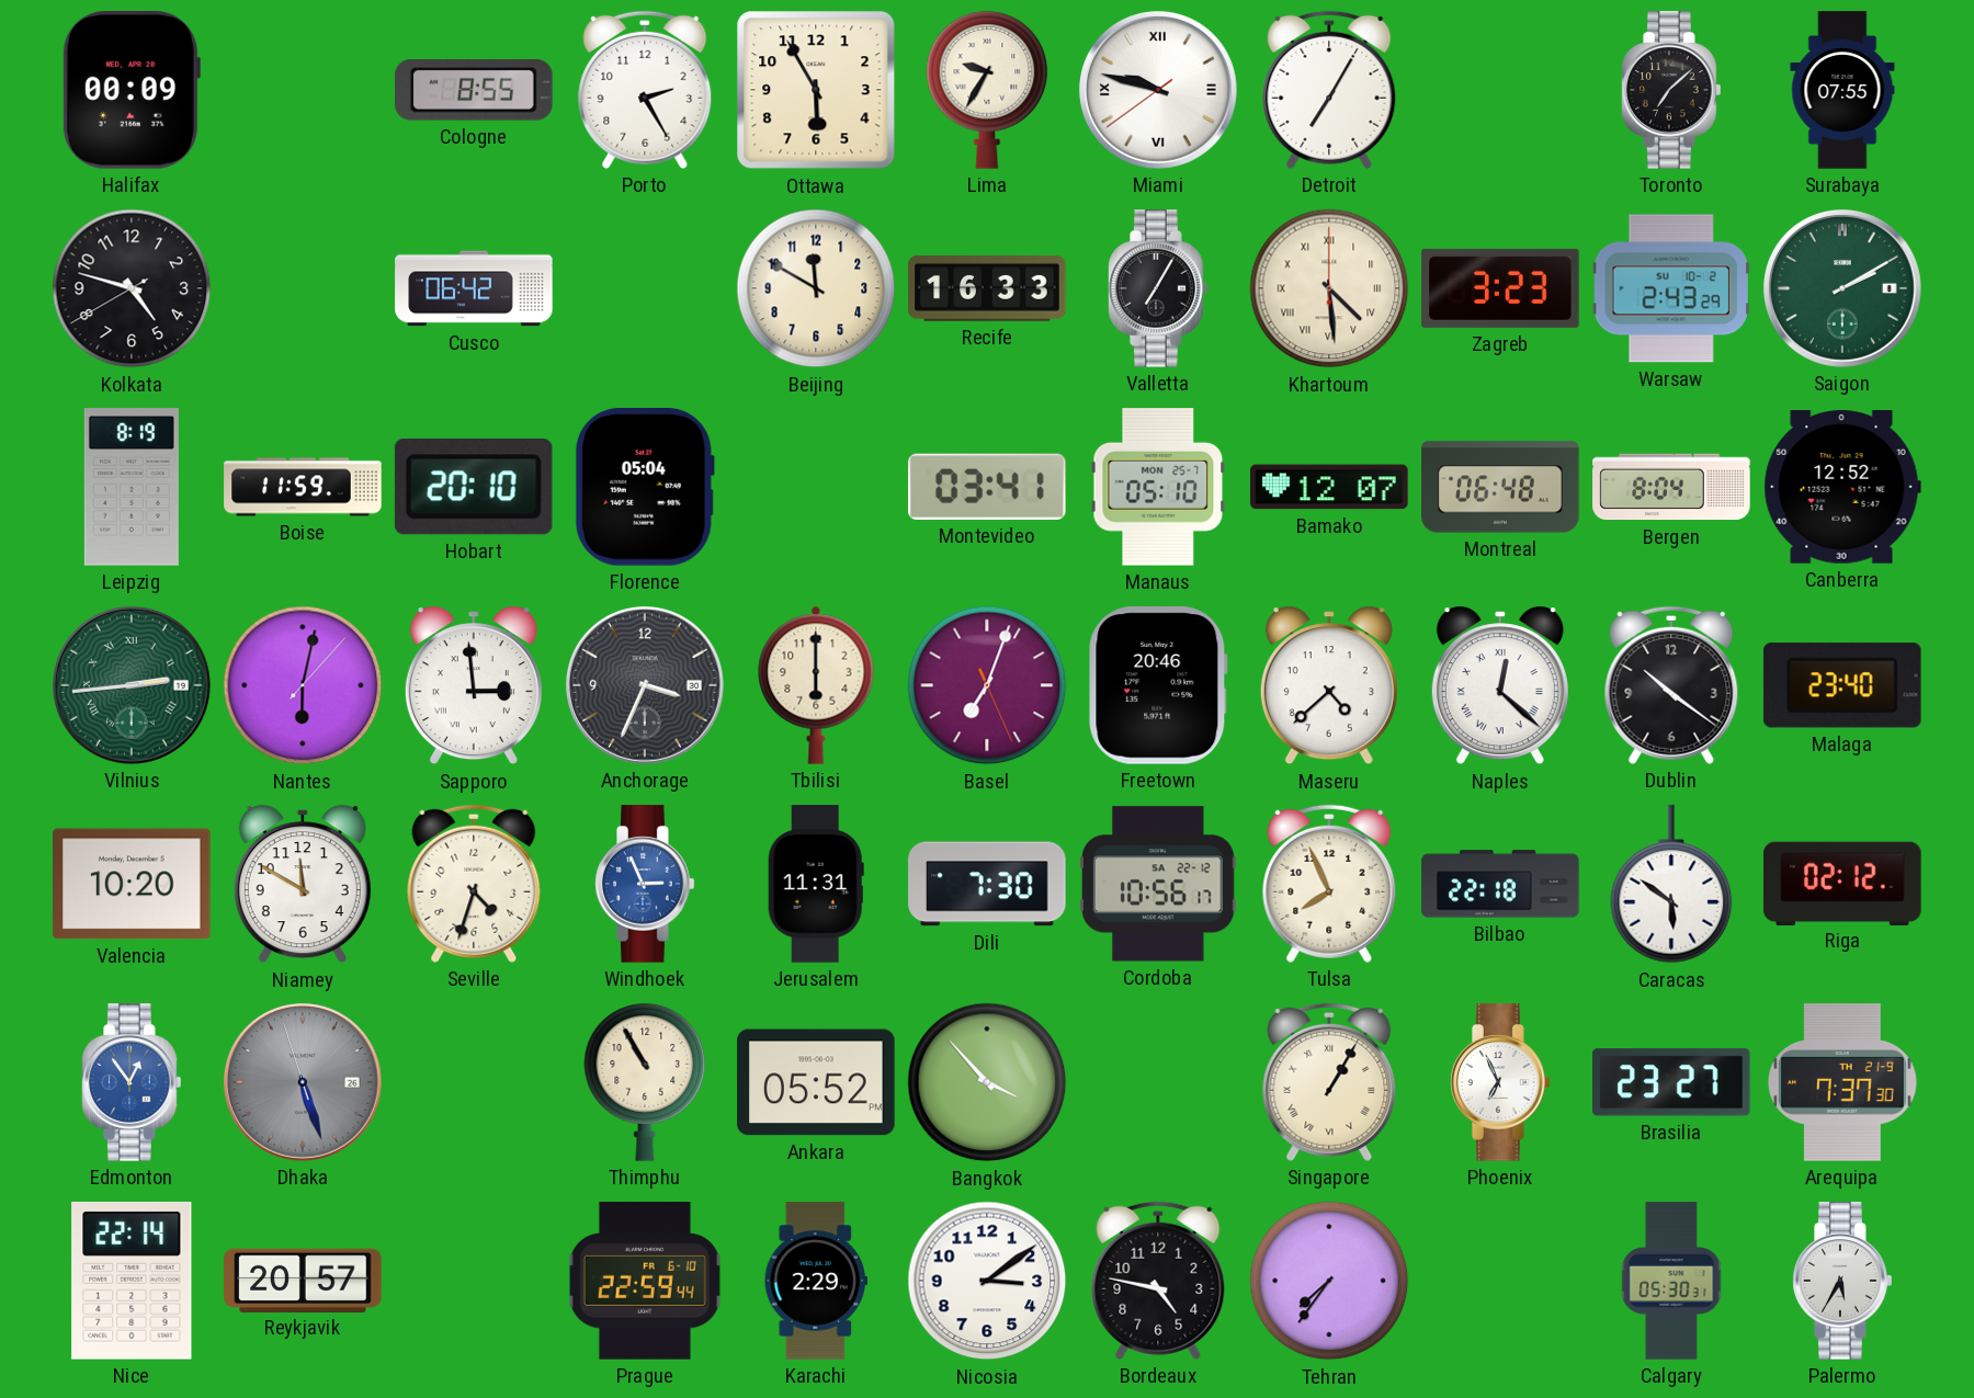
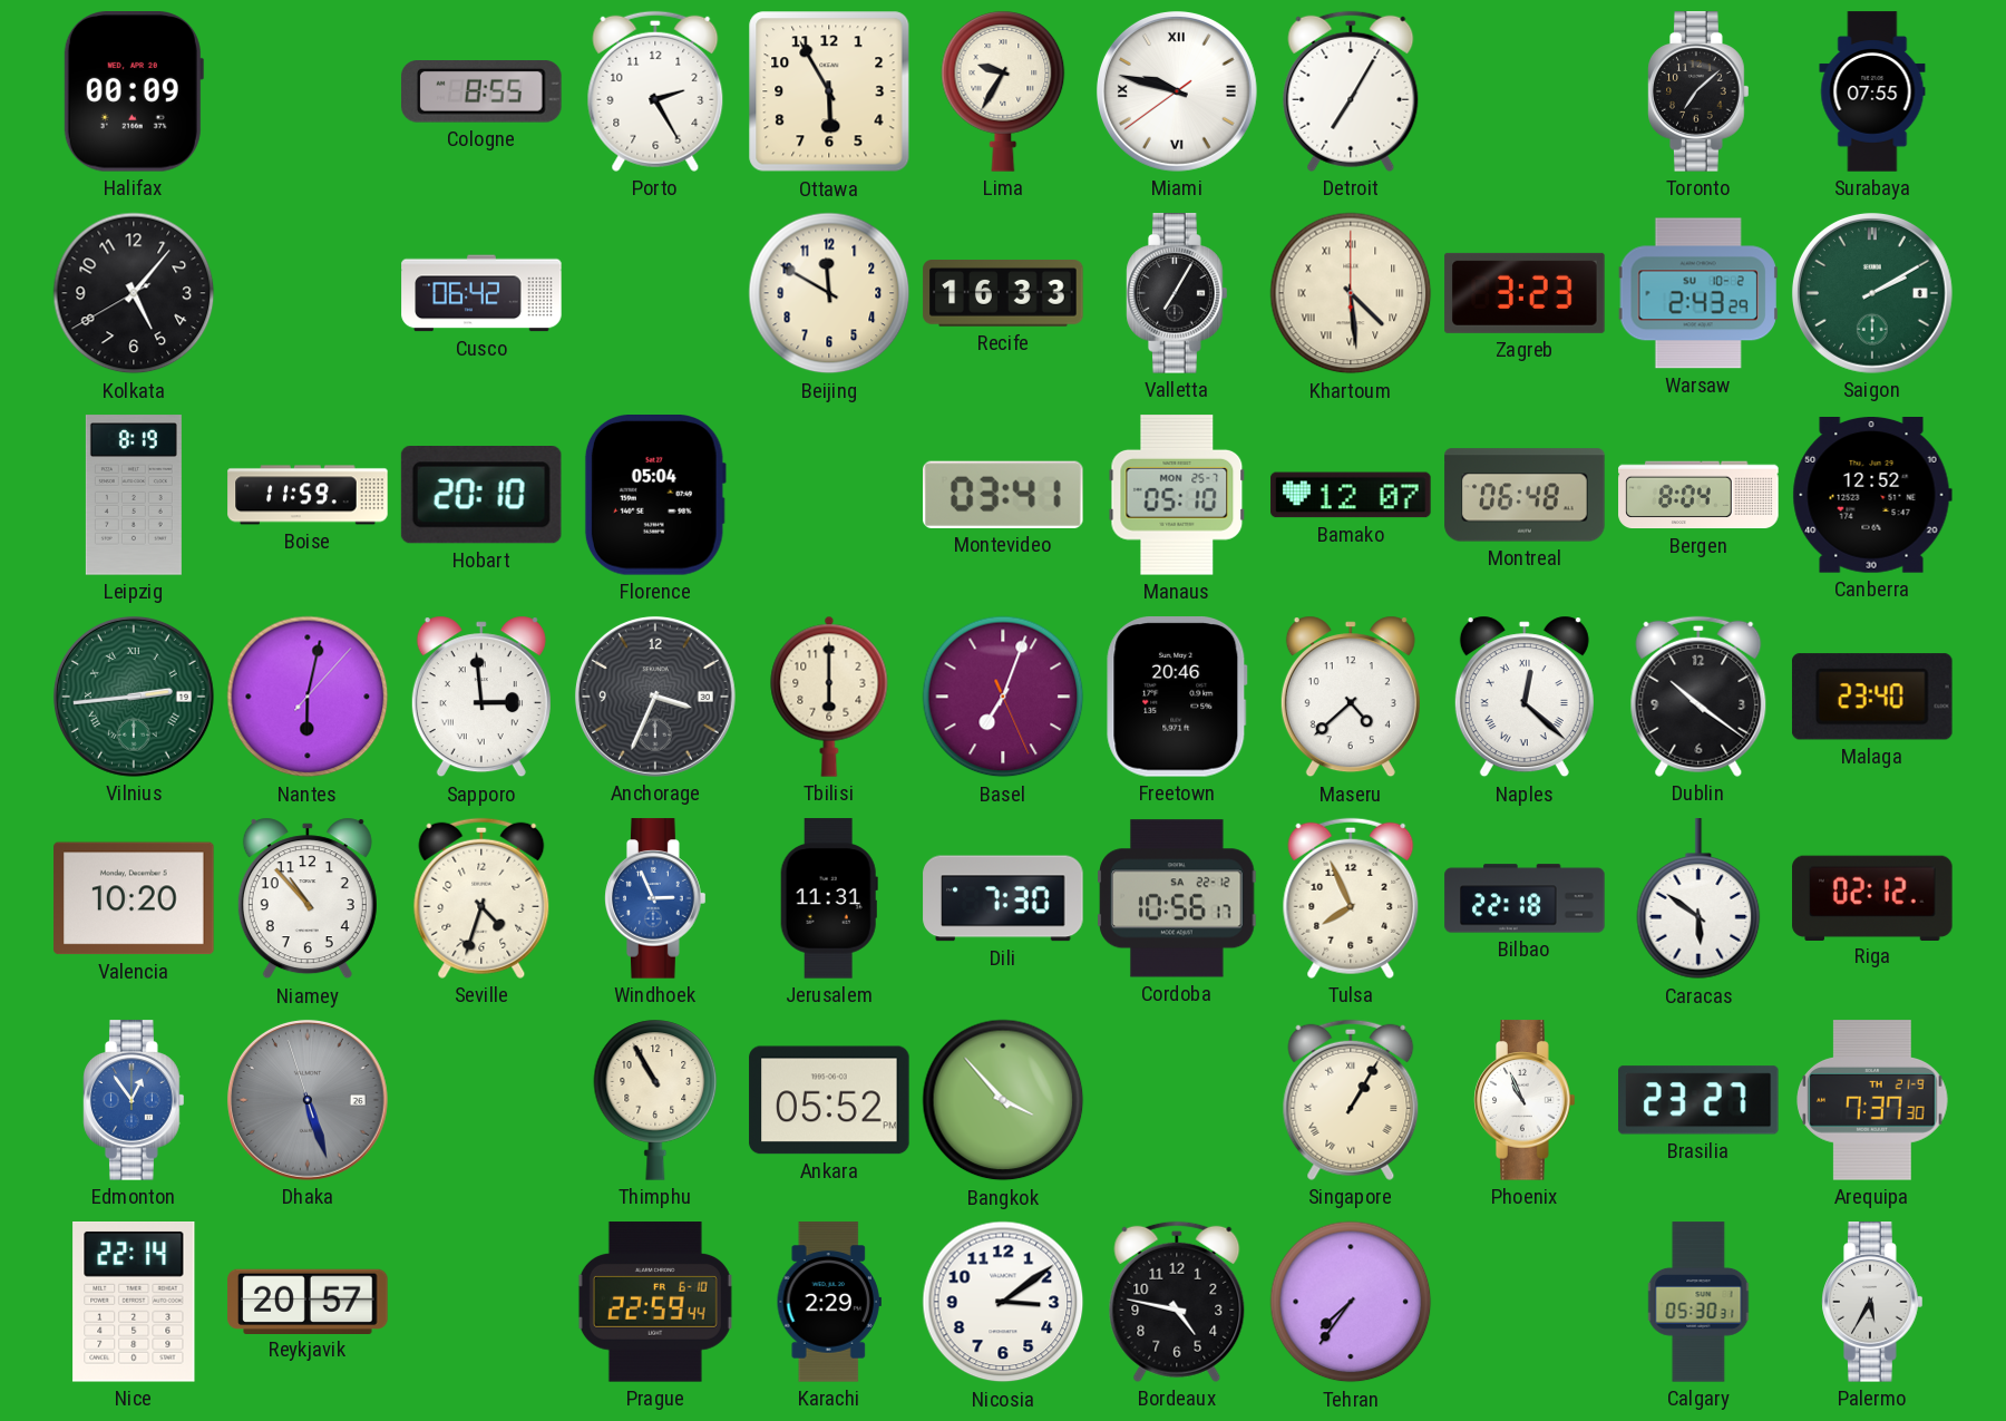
Kolkata: 4:47 -> 5:06
Niamey: 11:50 -> 10:53
Phoenix: 6:56 -> 10:56
